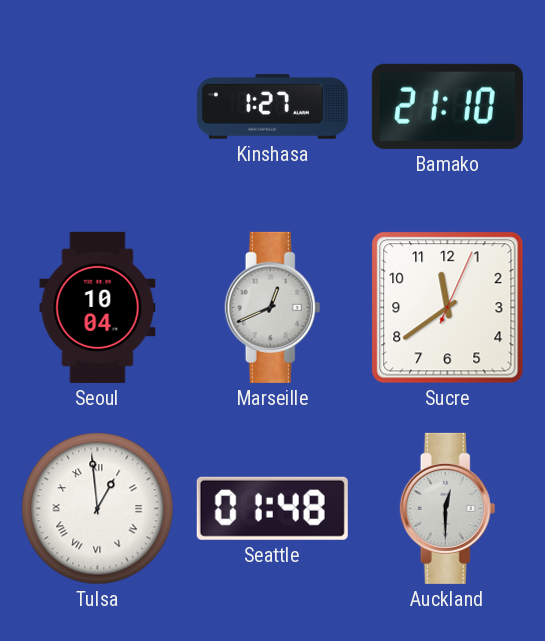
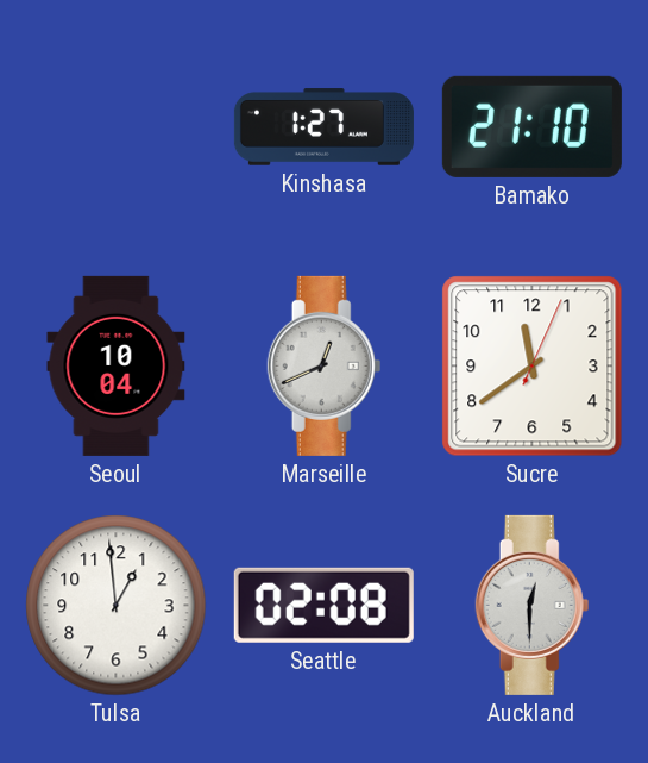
Tulsa numerals: Roman -> Arabic
Seattle: 01:48 -> 02:08
